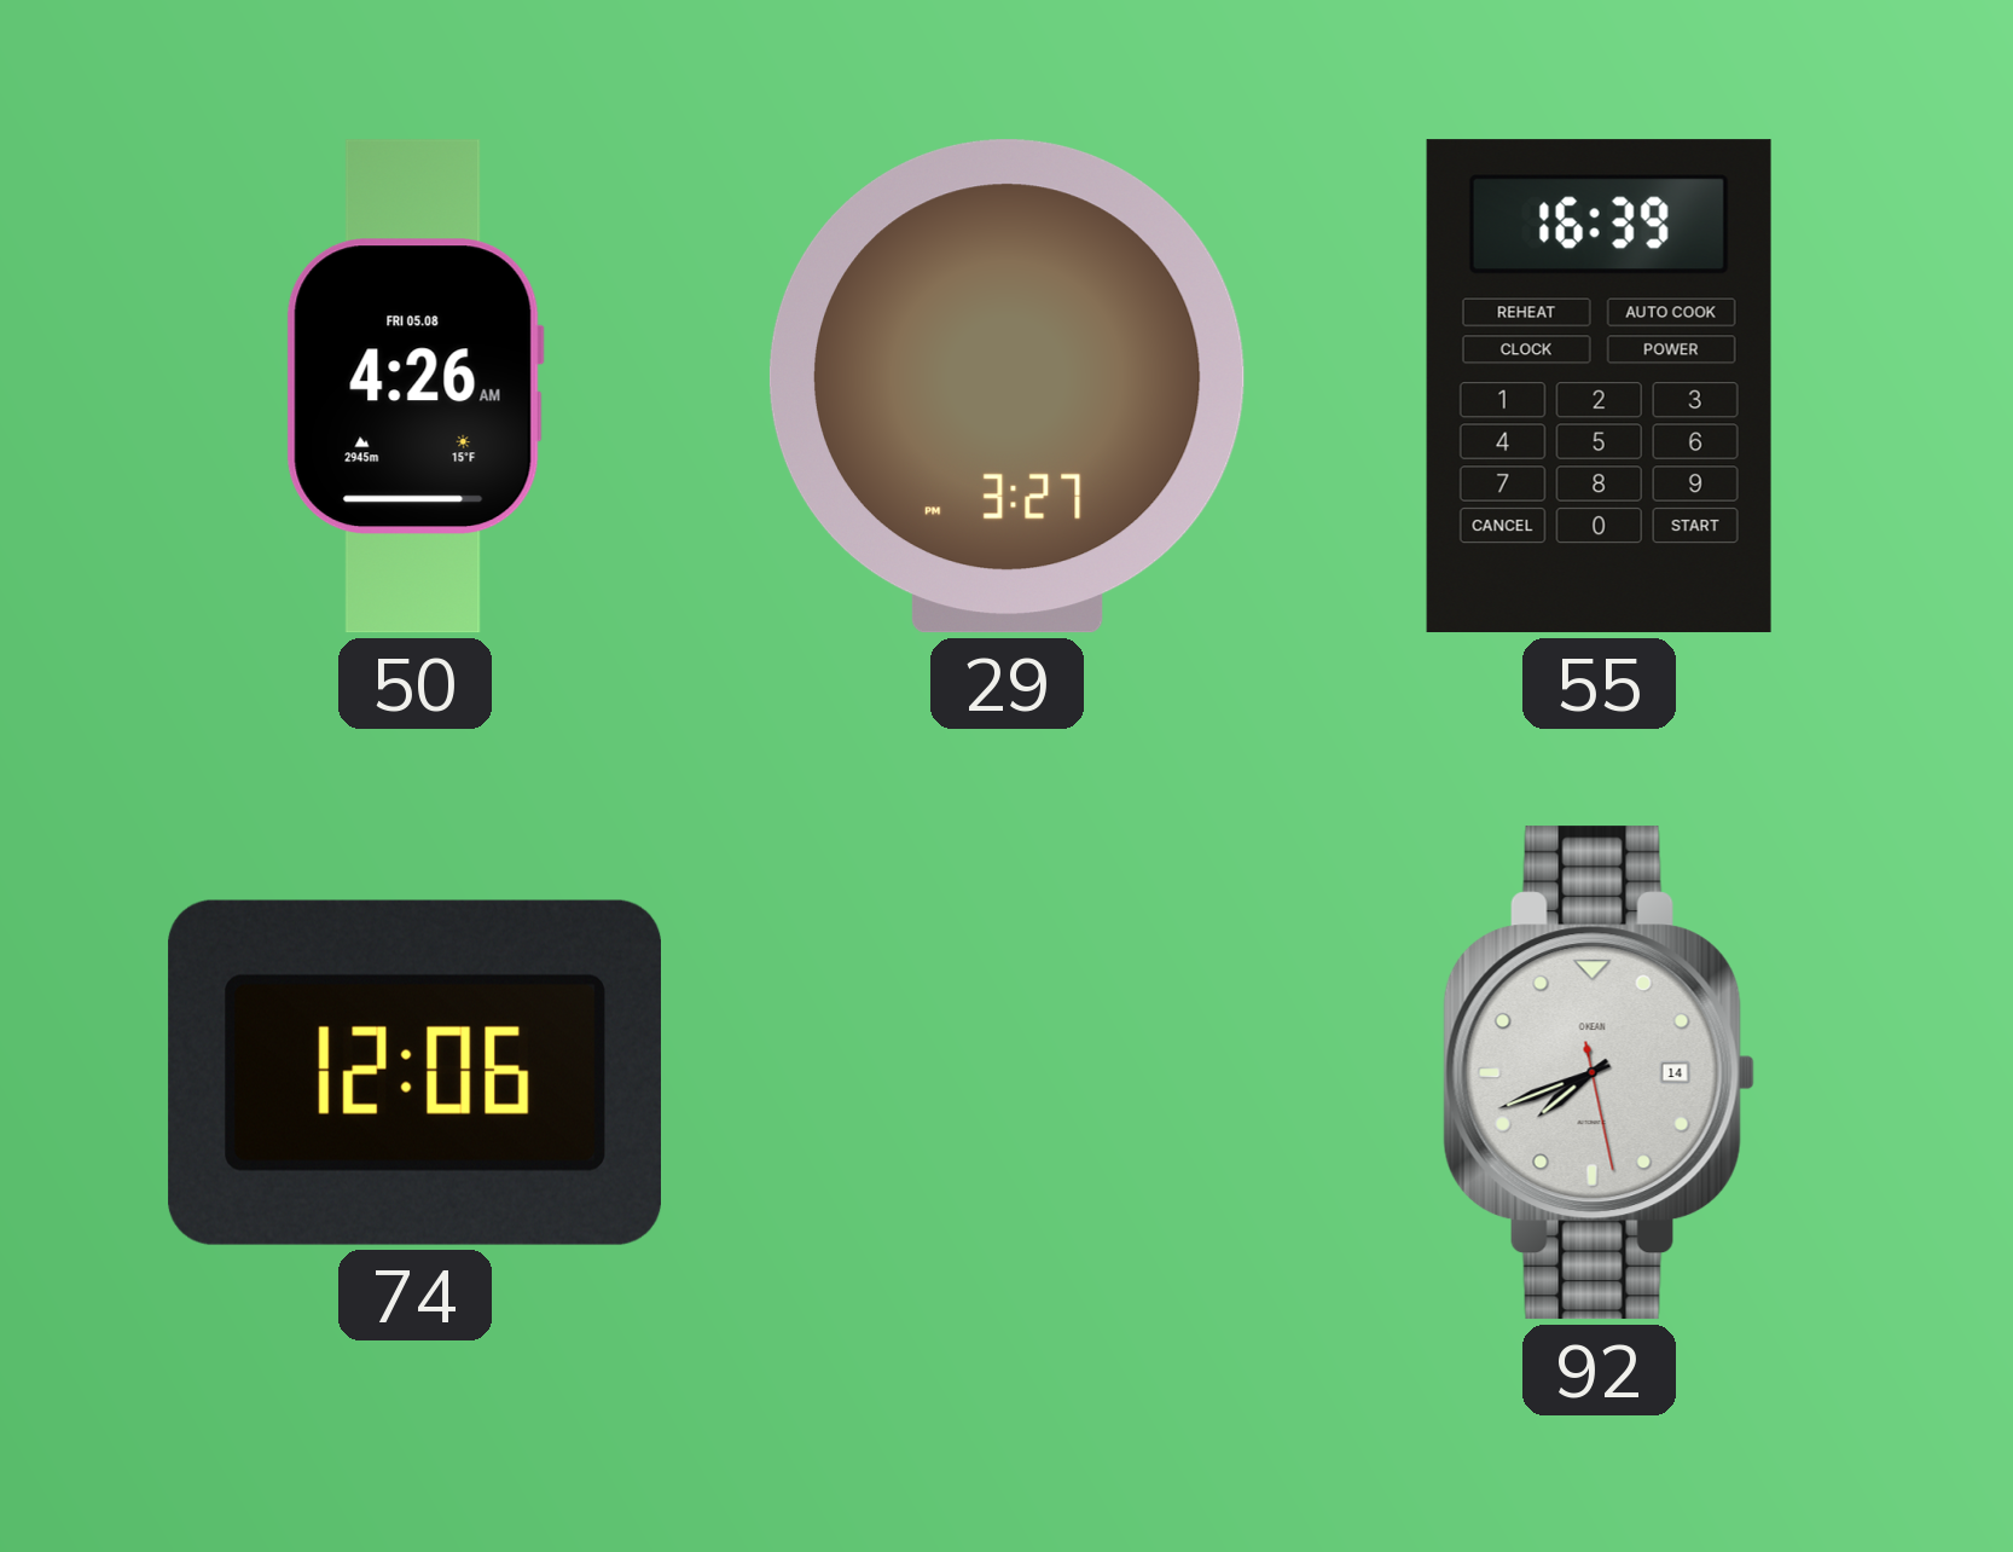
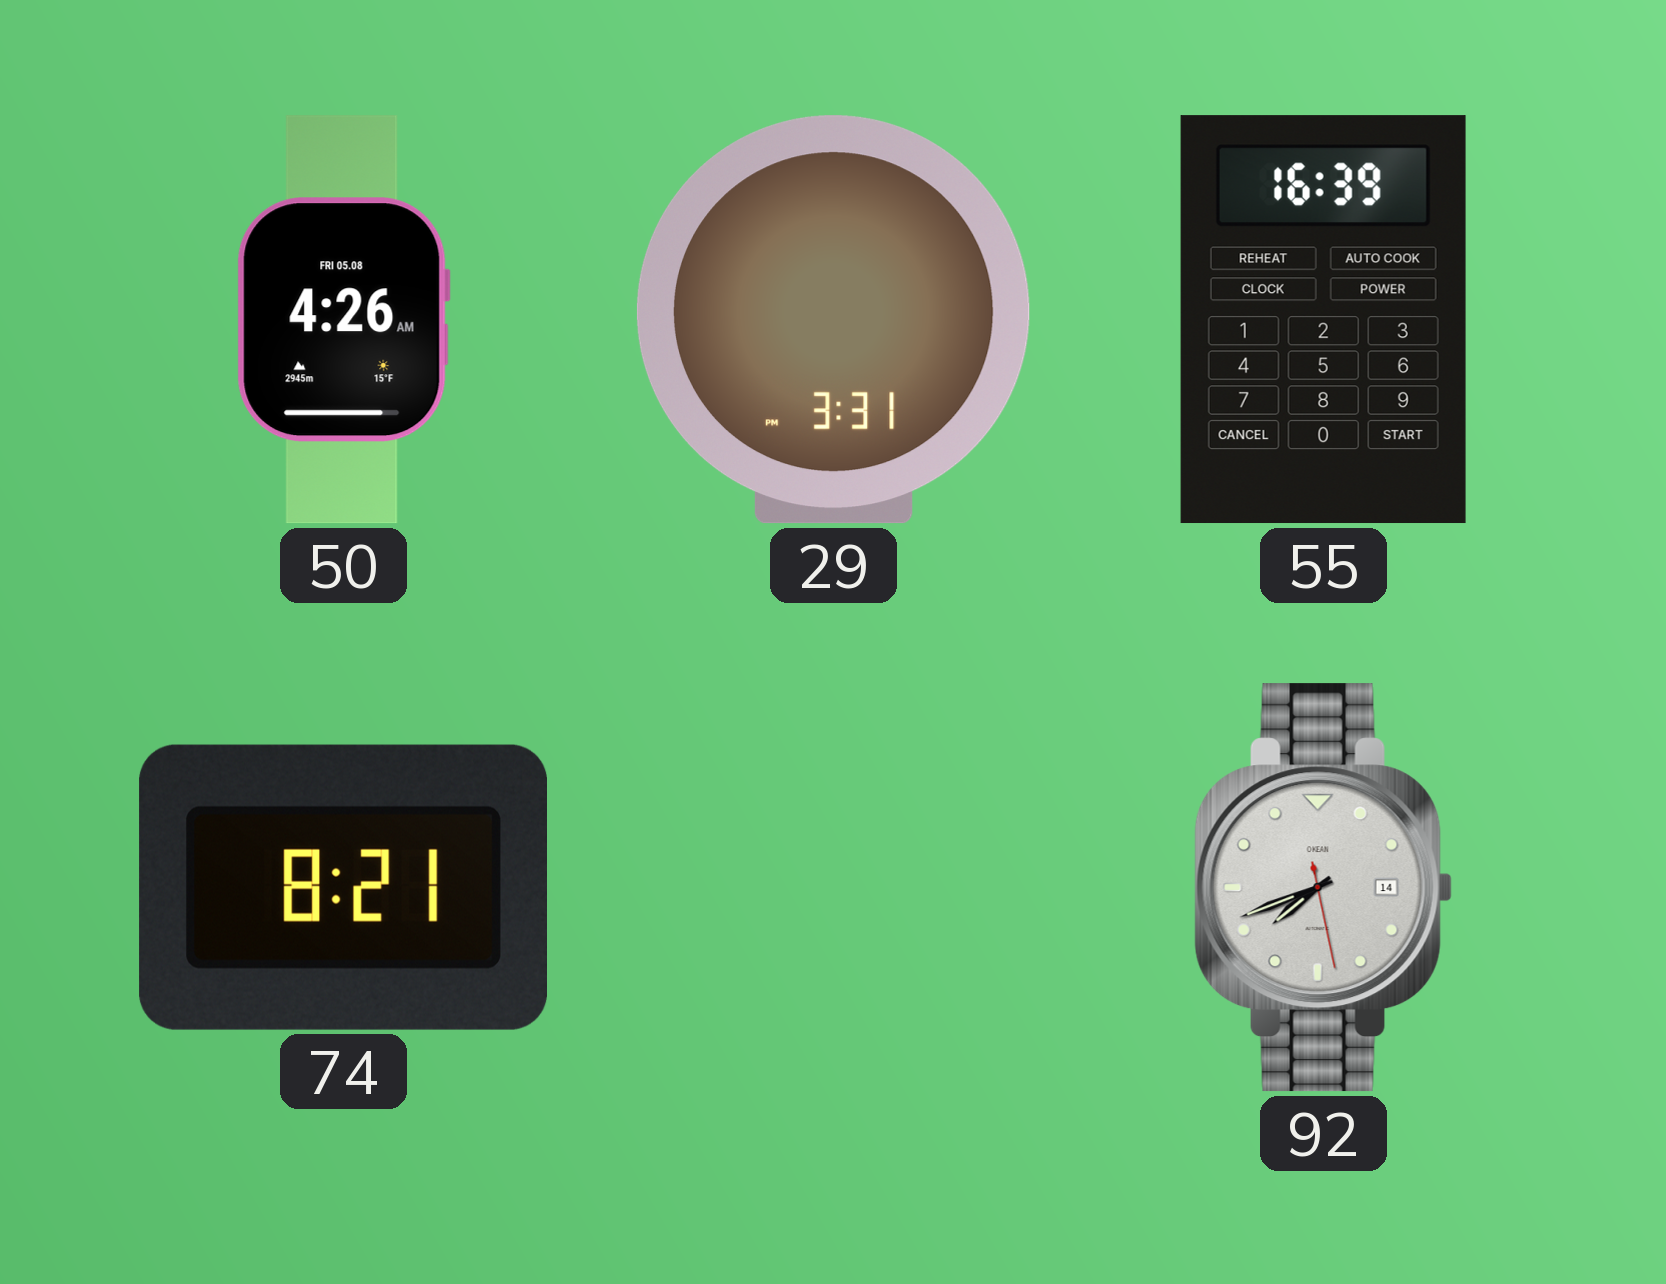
29: 3:27 -> 3:31
74: 12:06 -> 8:21
